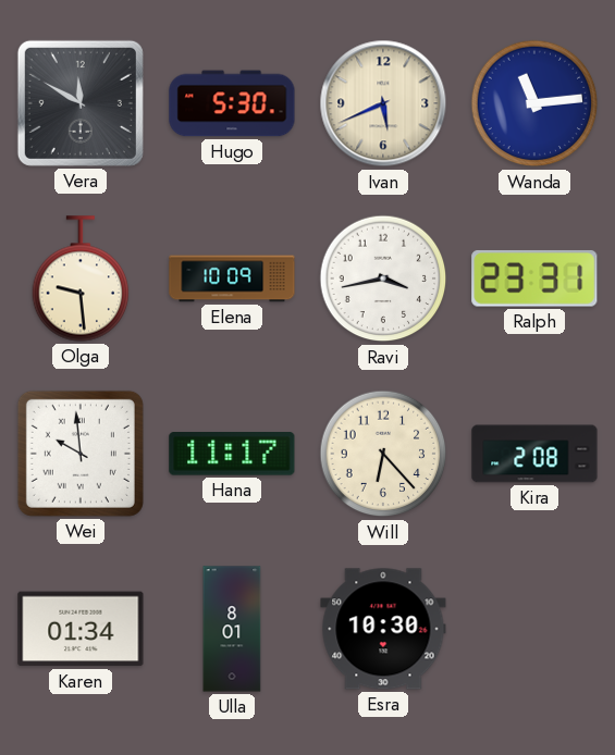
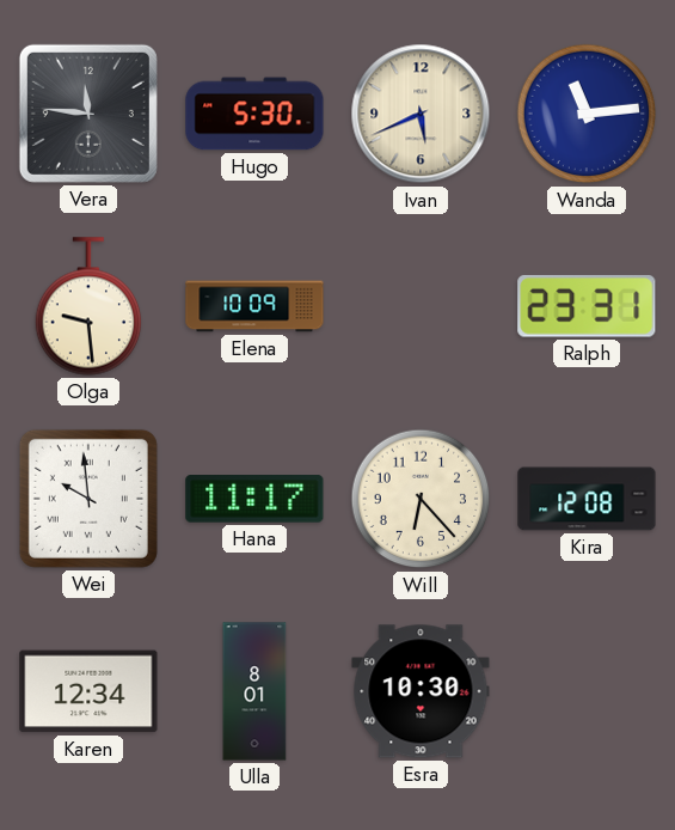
Vera: 11:50 -> 11:46
Ravi: 3:43 -> none
Kira: 2:08 -> 12:08
Karen: 01:34 -> 12:34
